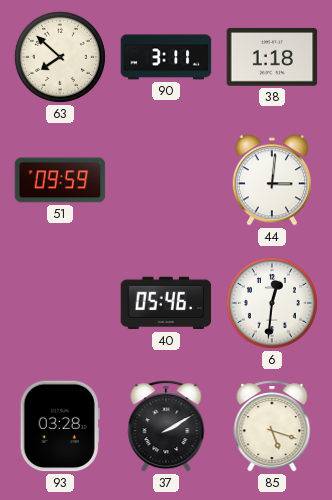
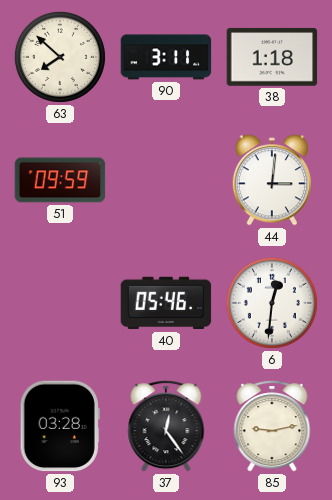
37: 2:10 -> 12:24
85: 5:18 -> 9:13
